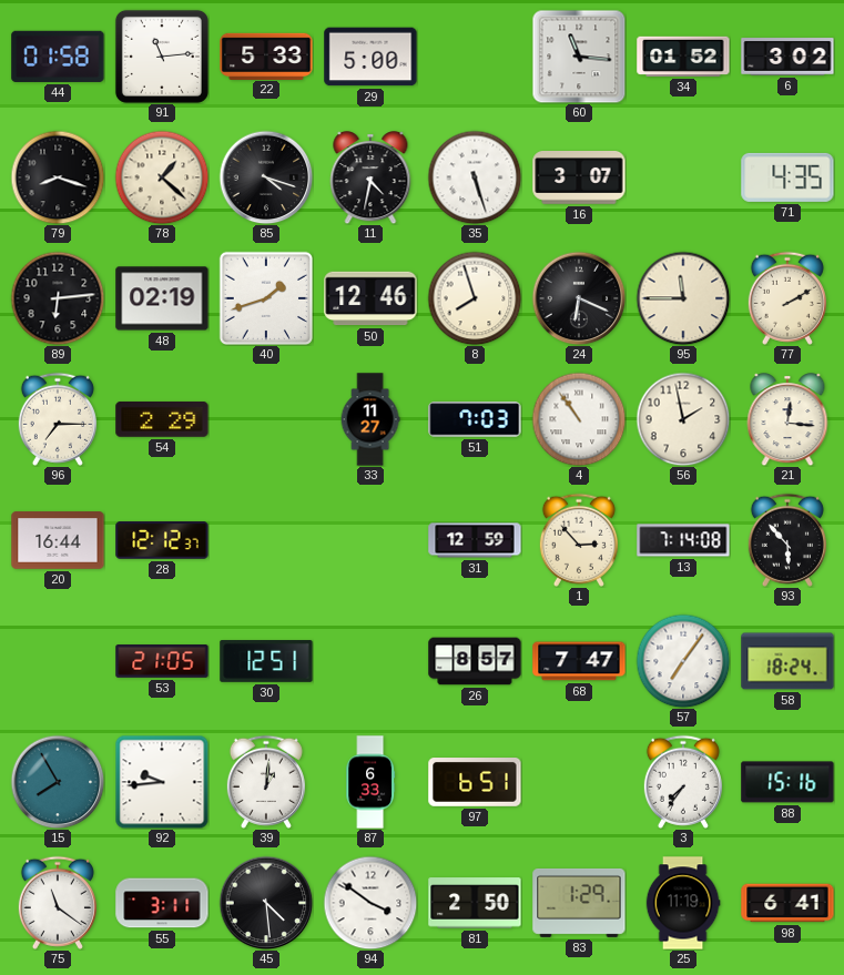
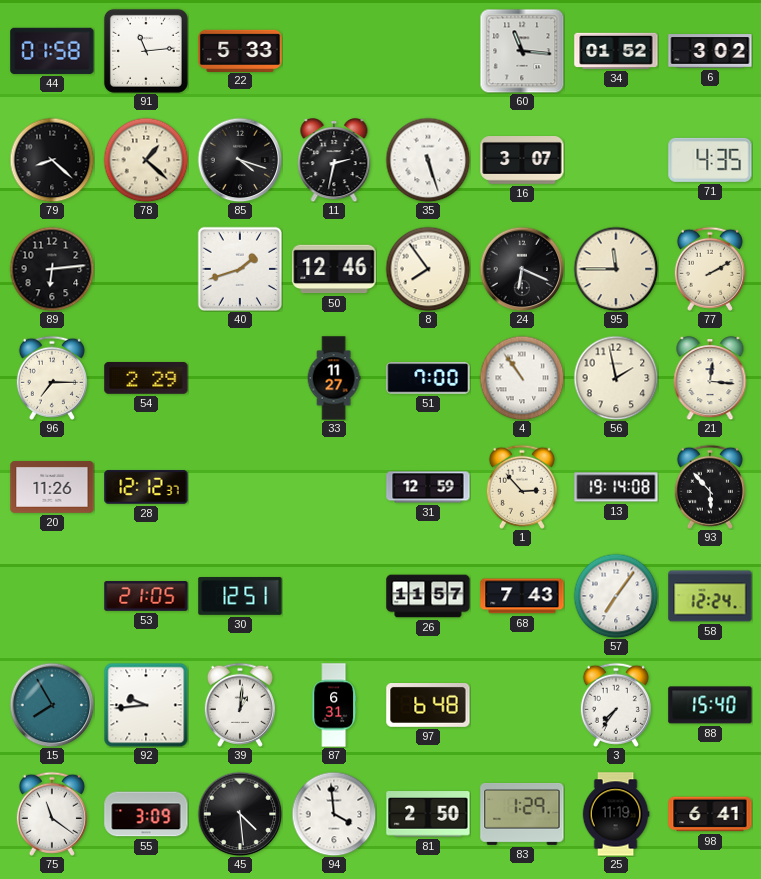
29: 5:00 -> none
79: 8:18 -> 8:22
11: 4:32 -> 2:32
48: 02:19 -> none
8: 7:57 -> 7:54
51: 7:03 -> 7:00
20: 16:44 -> 11:26
13: 7:14 -> 19:14
26: 8:57 -> 11:57
68: 7:47 -> 7:43
58: 18:24 -> 12:24
87: 6:33 -> 6:31
97: 6:51 -> 6:48
88: 15:16 -> 15:40
55: 3:11 -> 3:09
94: 3:51 -> 3:59
